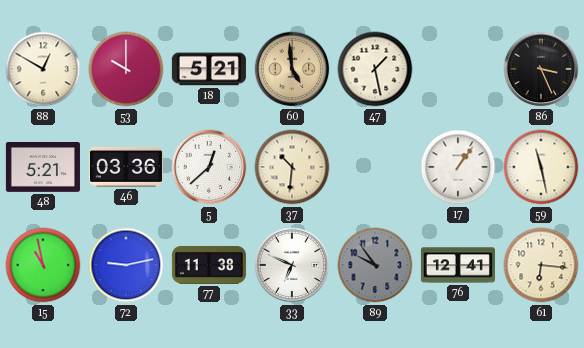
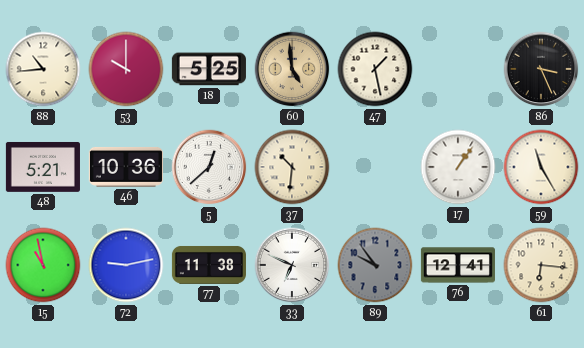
88: 12:50 -> 10:44
18: 5:21 -> 5:25
46: 03:36 -> 10:36
59: 11:28 -> 11:25
